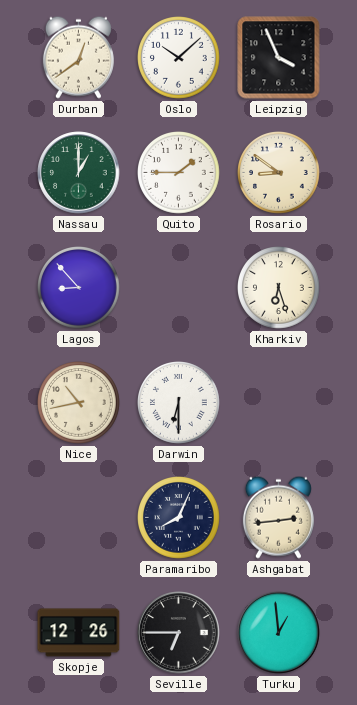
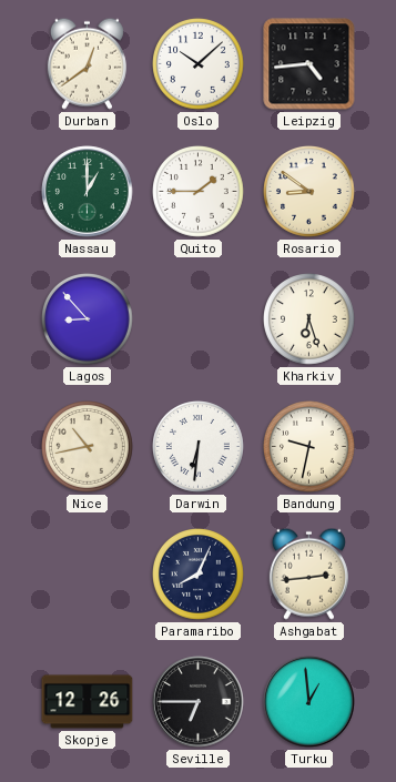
Leipzig: 3:56 -> 4:44
Darwin: 6:30 -> 6:31
Bandung: none -> 9:32
